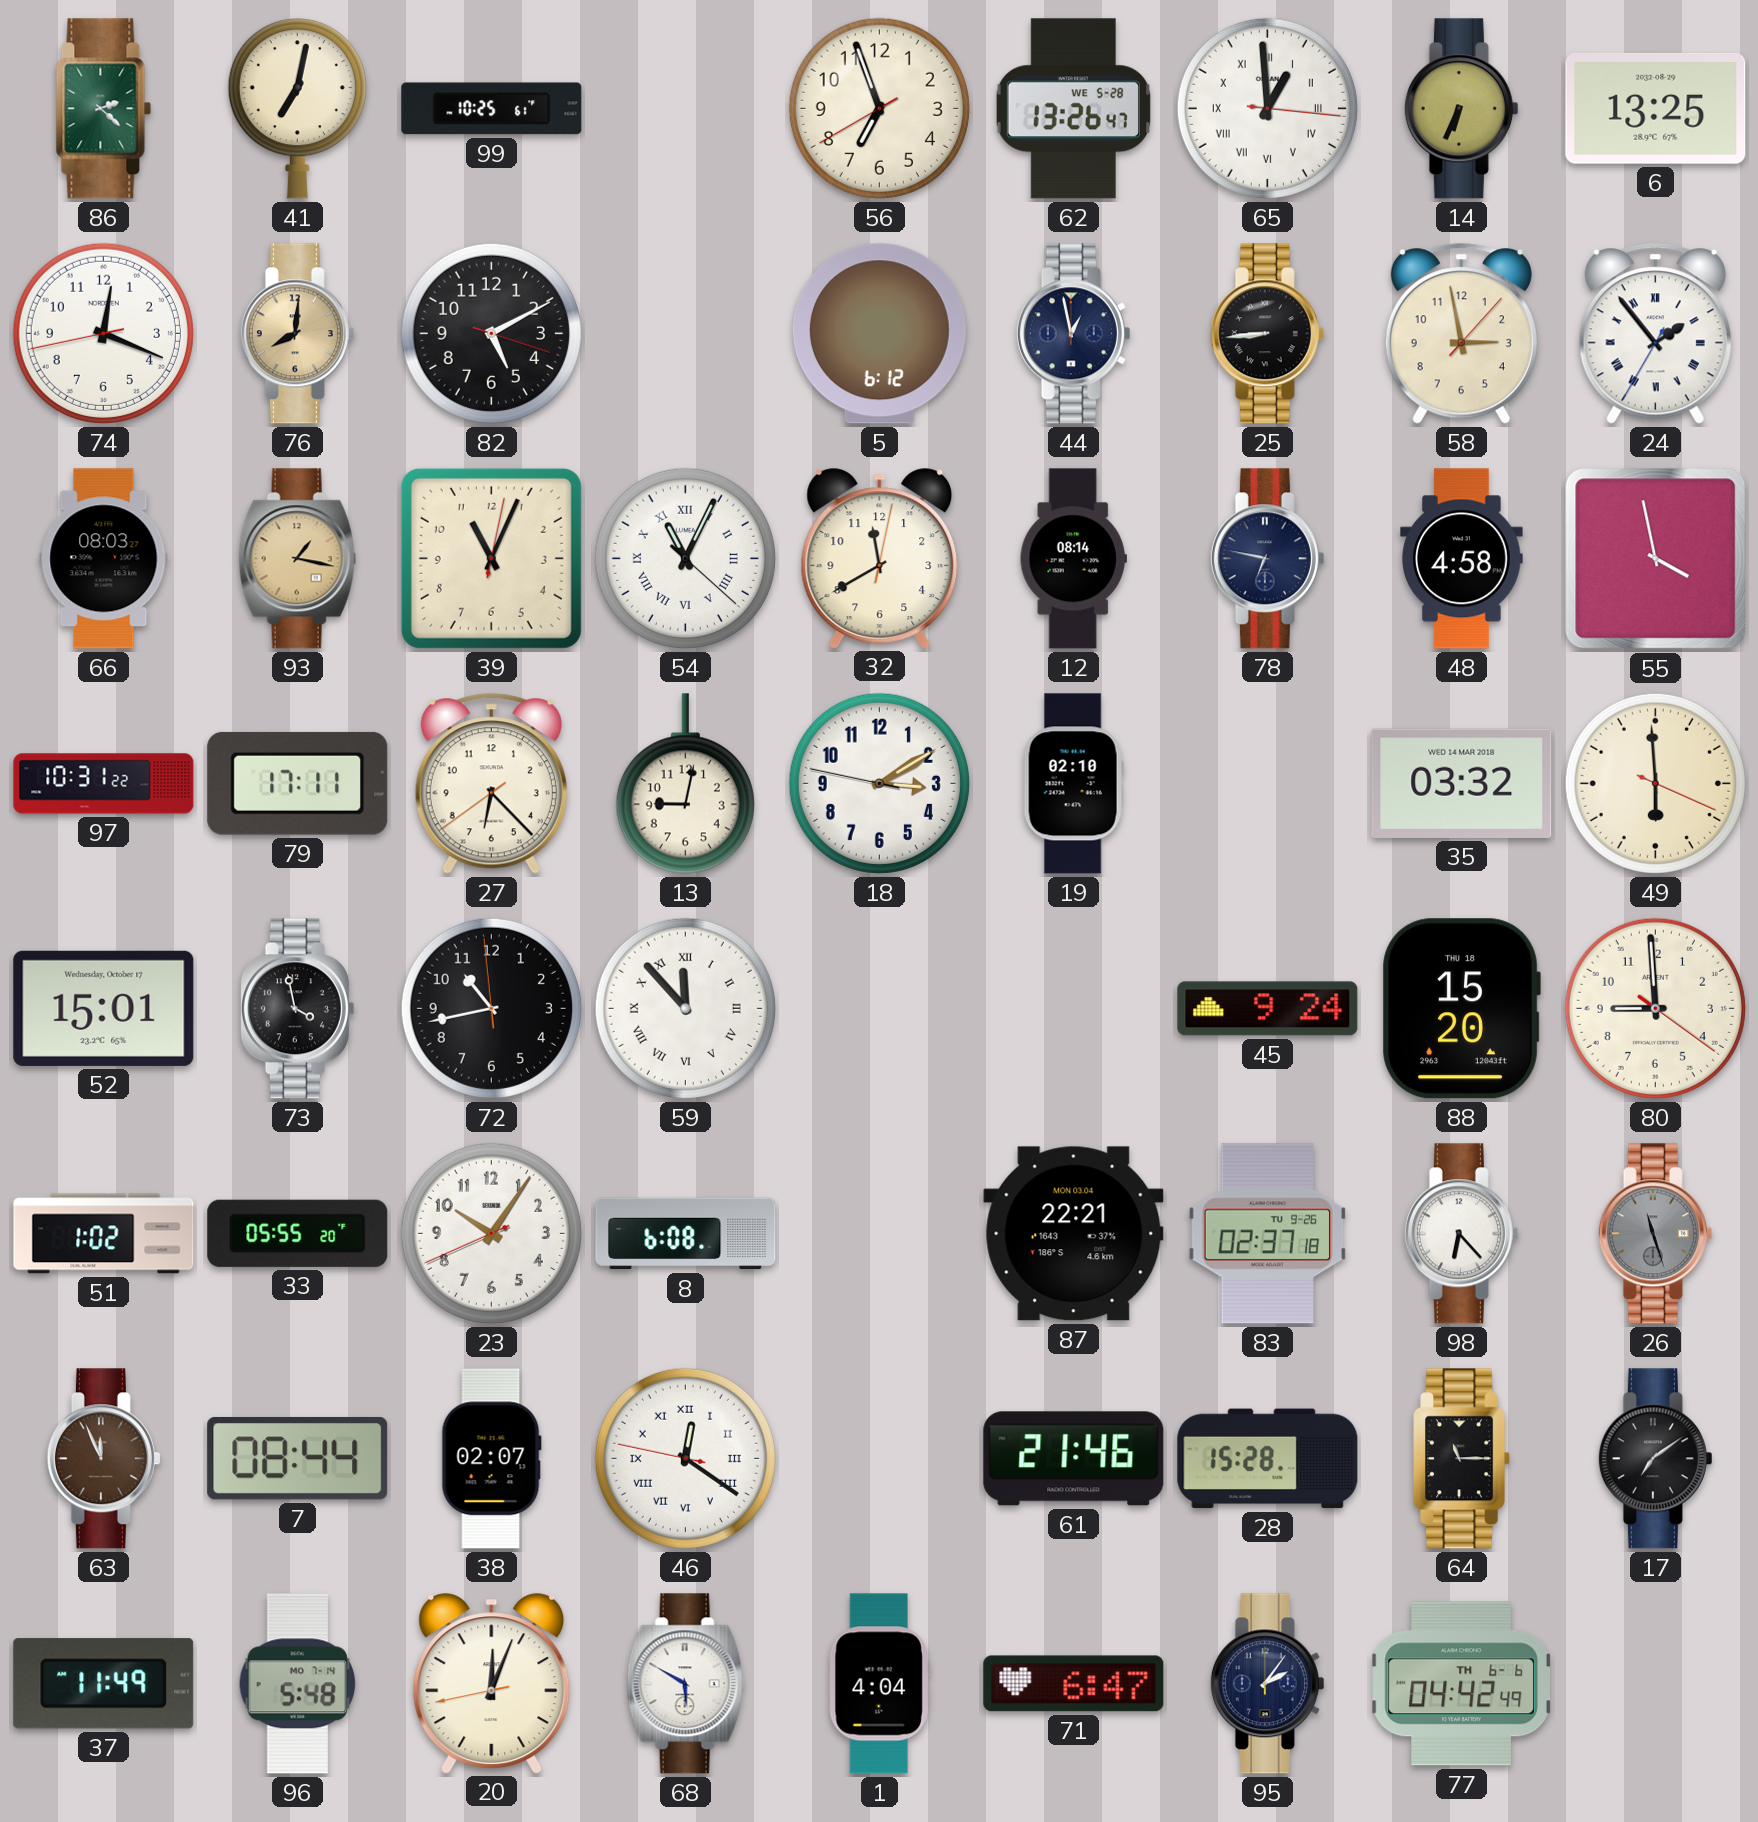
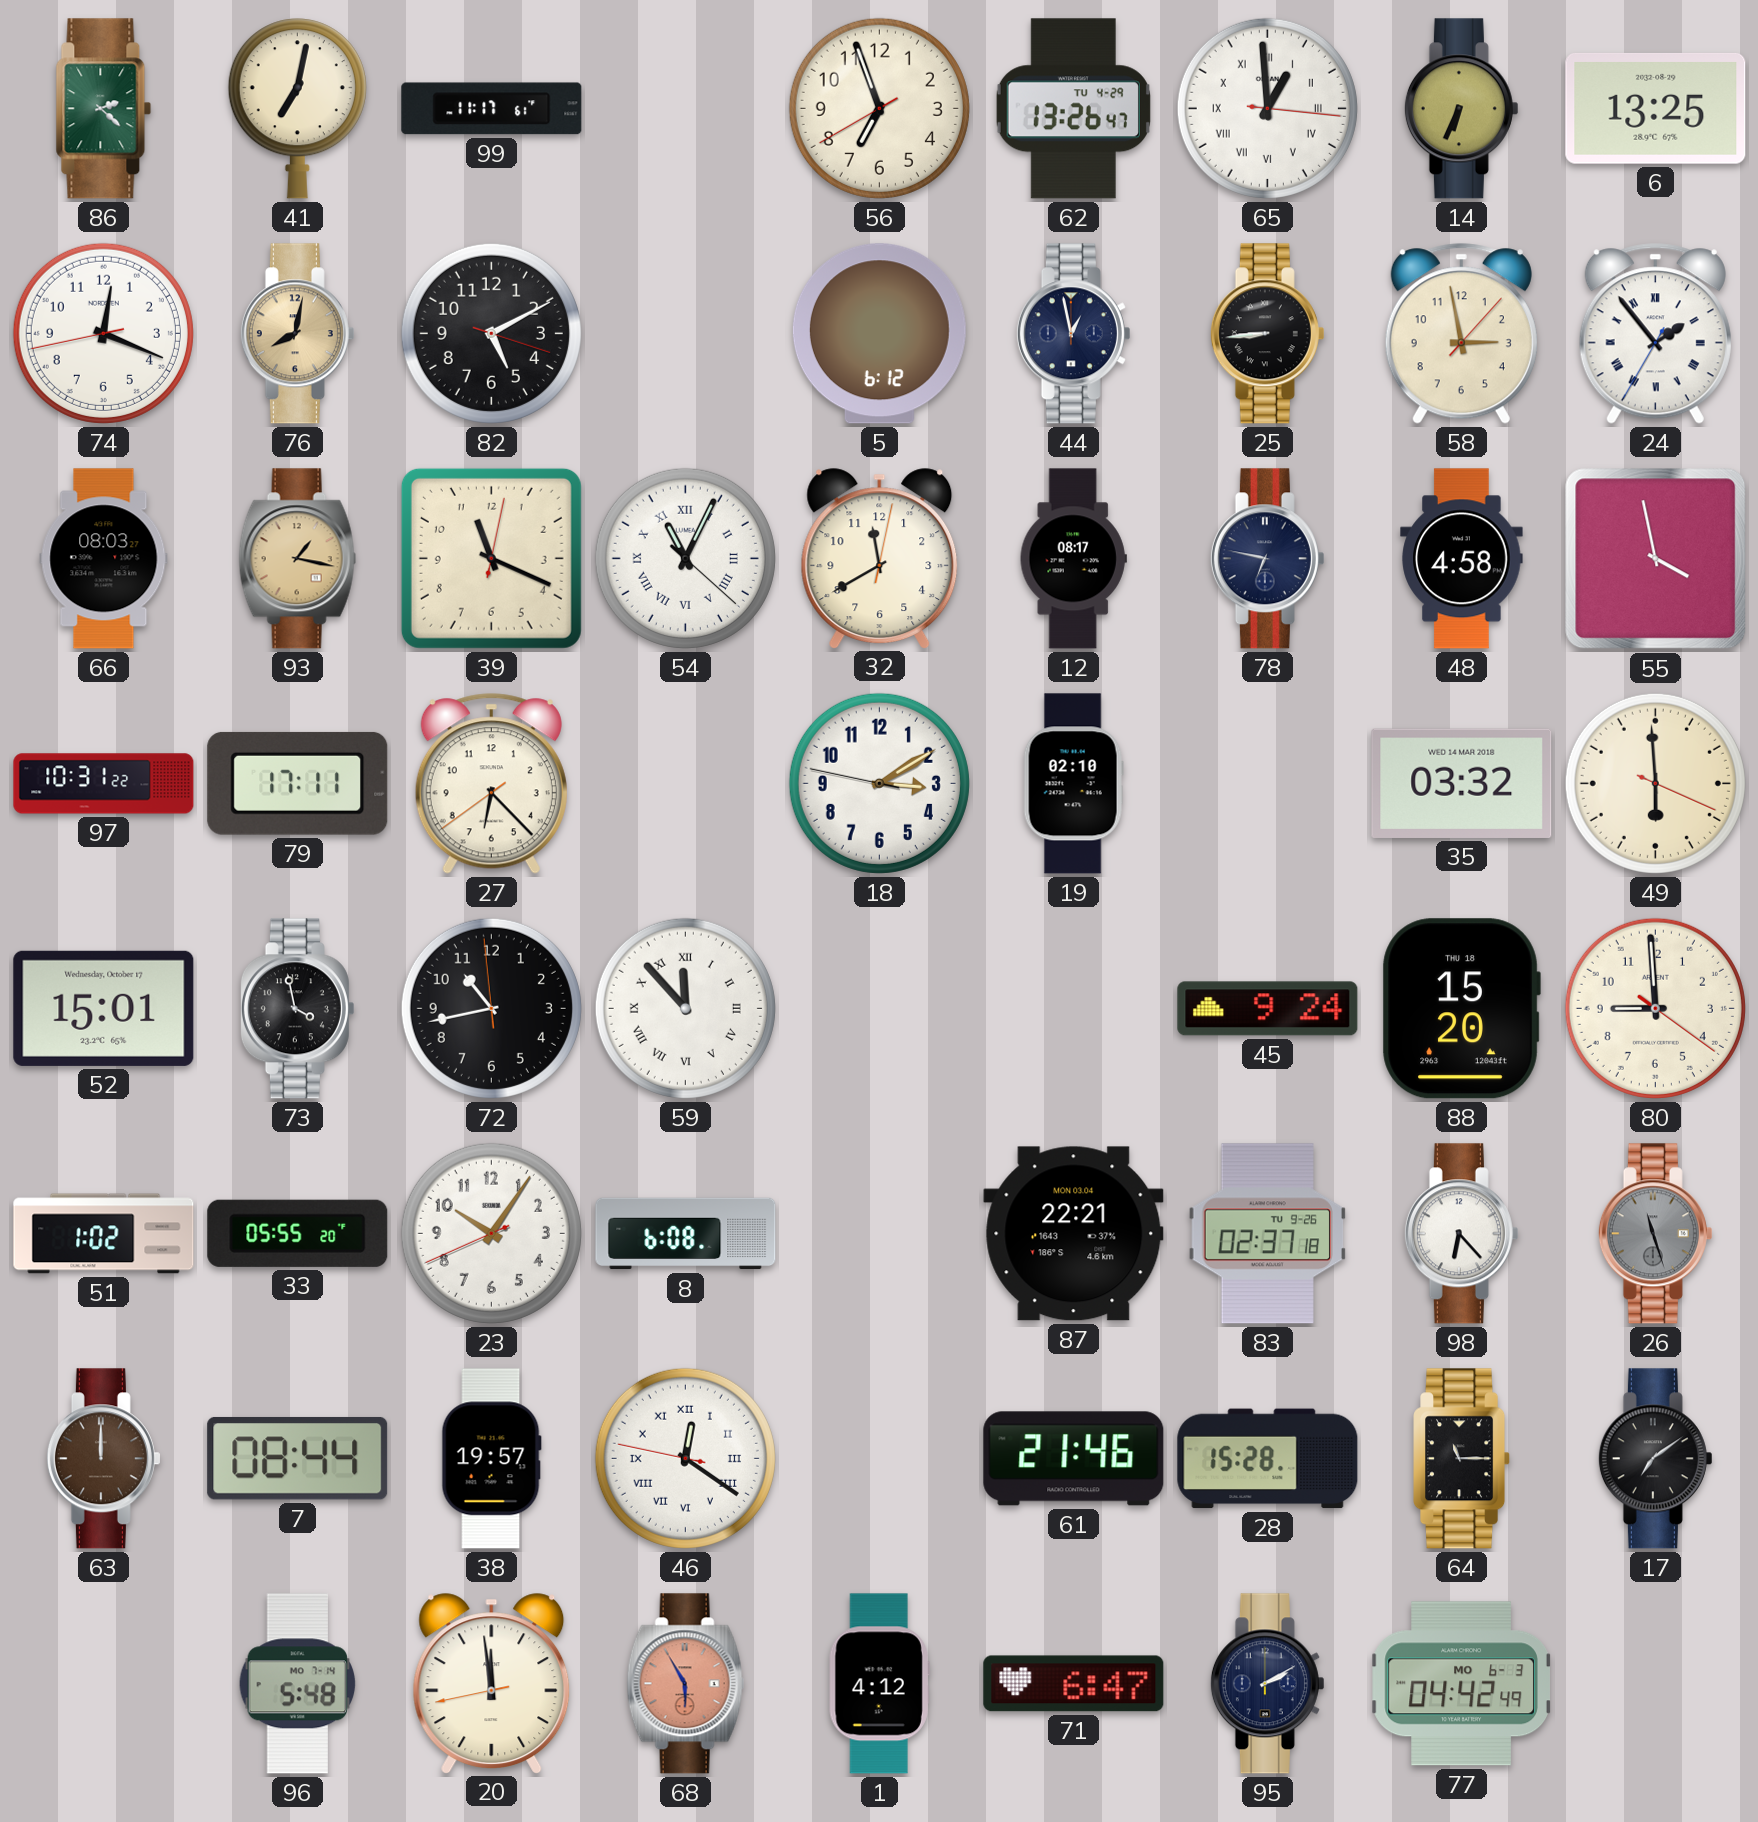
99: 10:25 -> 11:17
62 date: WE 5-28 -> TU 4-29
76: 8:01 -> 8:02
39: 11:04 -> 11:19
12: 08:14 -> 08:17
13: 9:02 -> none
63: 11:56 -> 12:00
38: 02:07 -> 19:57
37: 11:49 -> none
20: 12:03 -> 11:58
68: 5:50 -> 5:55
68 dial: white -> salmon
1: 4:04 -> 4:12
95: 2:06 -> 2:10
77 date: TH 6-6 -> MO 6-3
